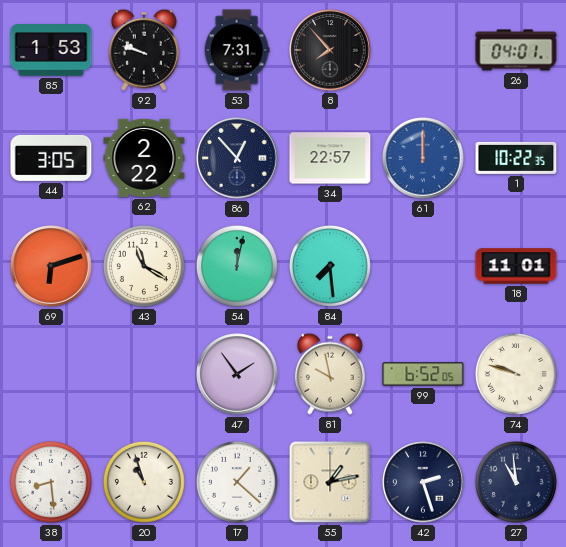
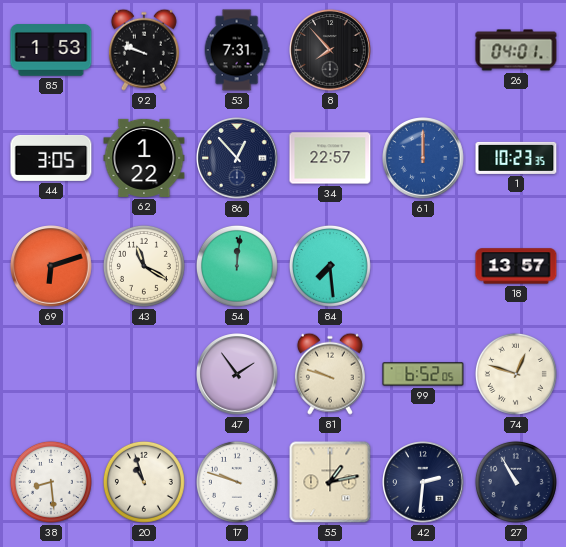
62: 2:22 -> 1:22
1: 10:22 -> 10:23
54: 12:02 -> 12:01
18: 11:01 -> 13:57
81: 9:58 -> 9:48
74: 9:48 -> 12:48
17: 1:22 -> 9:48
42: 2:27 -> 2:31
27: 10:59 -> 10:55
